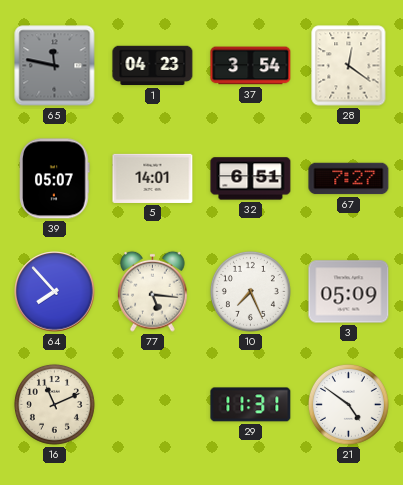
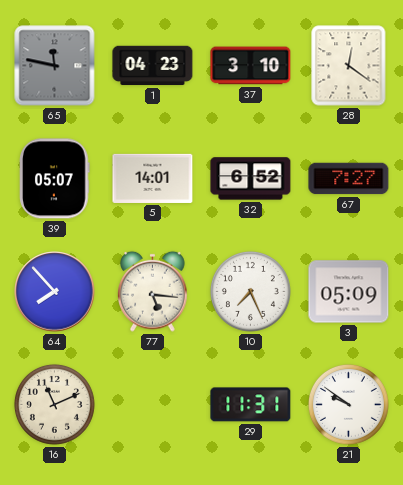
37: 3:54 -> 3:10
32: 6:51 -> 6:52
21: 4:51 -> 9:51
